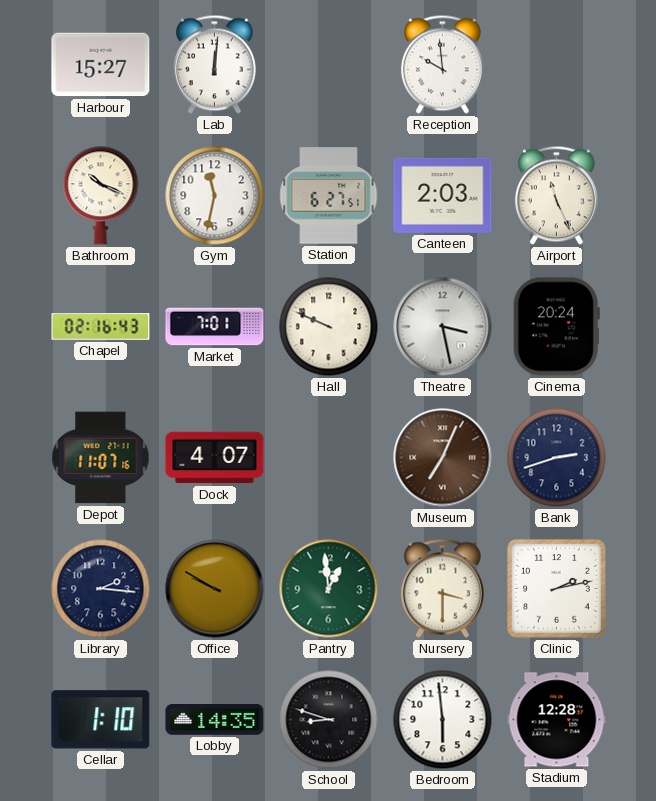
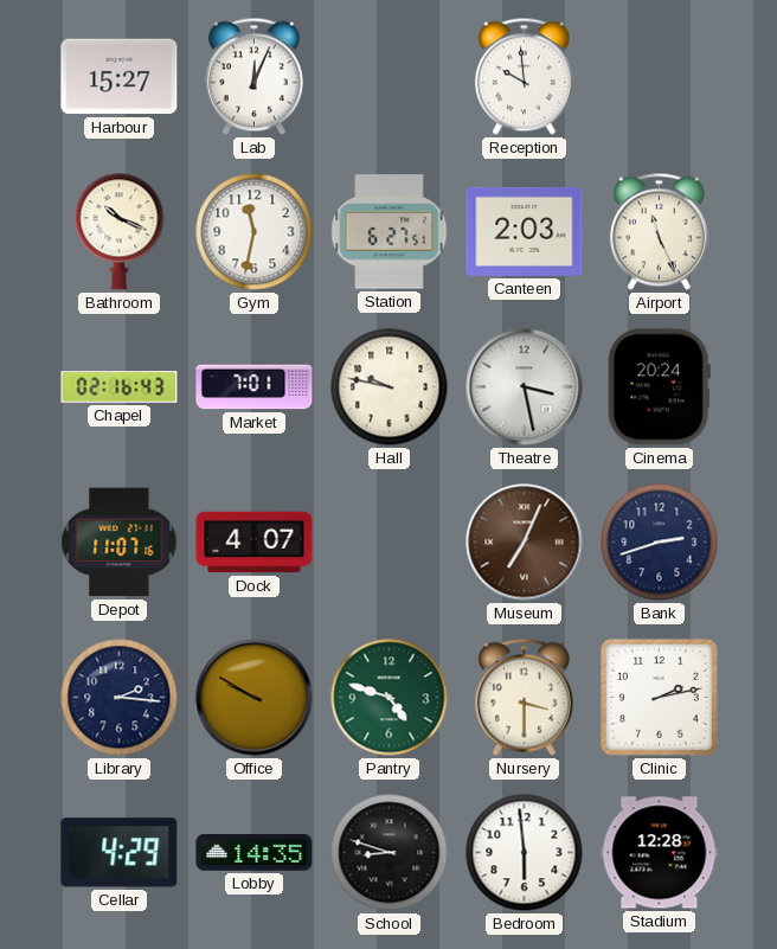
Lab: 12:01 -> 12:04
Hall: 9:49 -> 9:47
Pantry: 12:59 -> 4:48
Cellar: 1:10 -> 4:29
